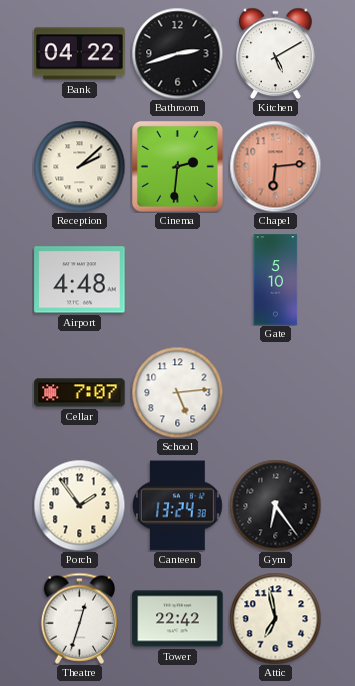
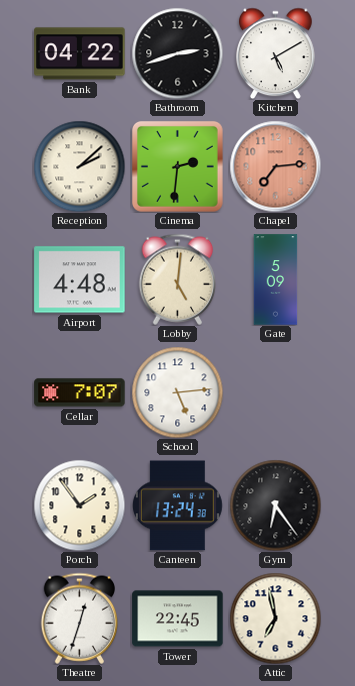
Chapel: 6:14 -> 7:14
Lobby: none -> 5:01
Gate: 5:10 -> 5:09
Tower: 22:42 -> 22:45
